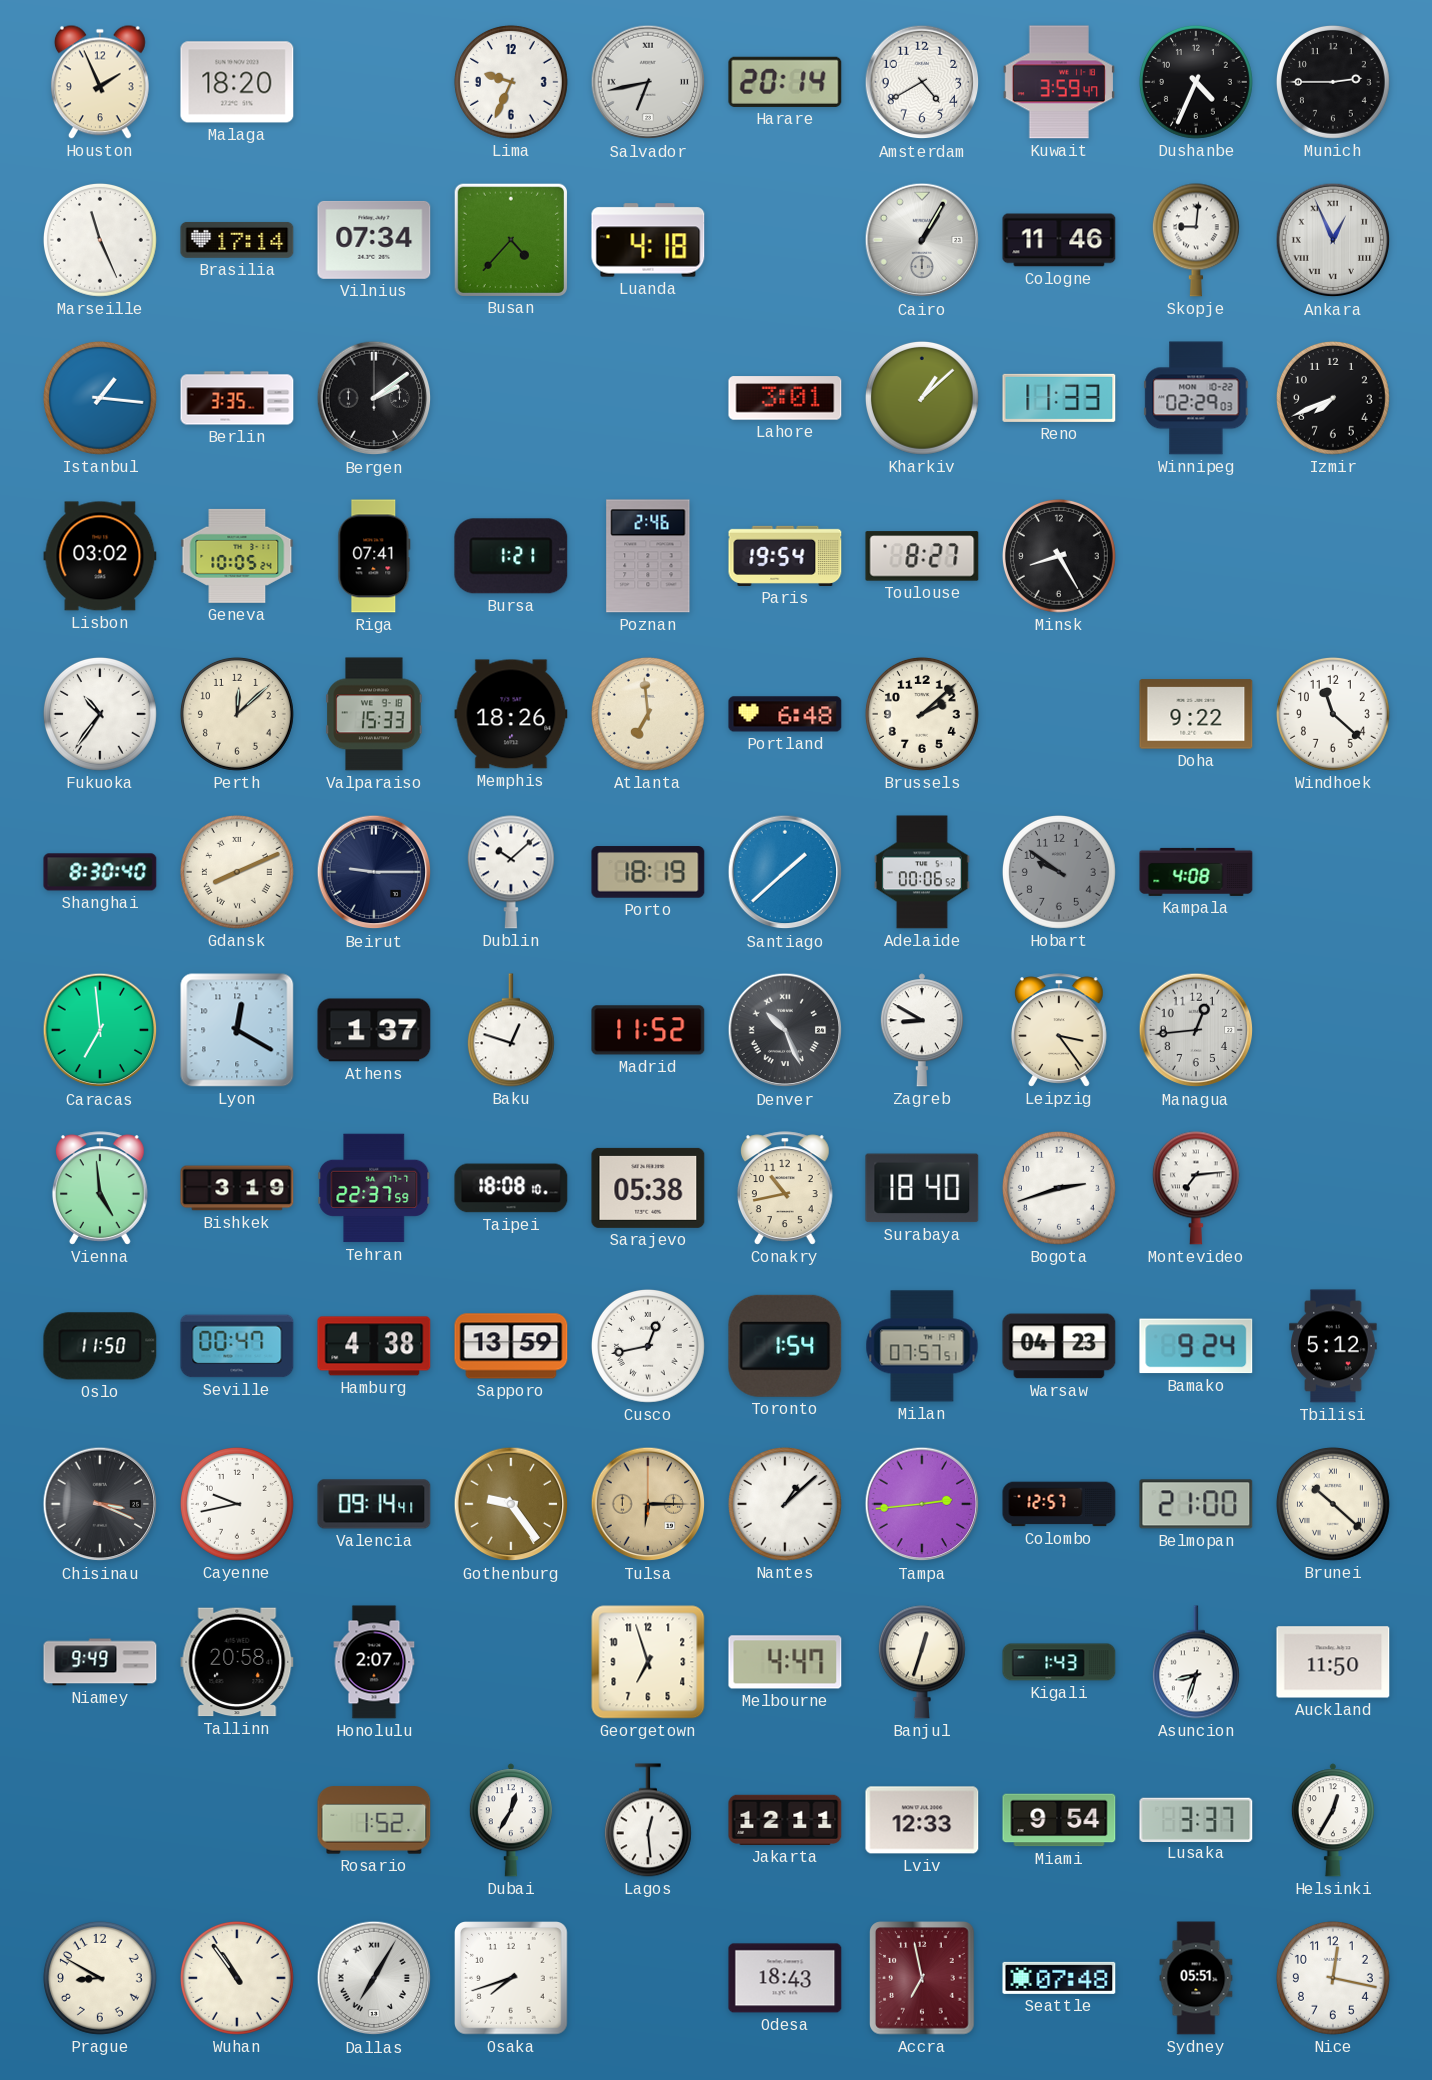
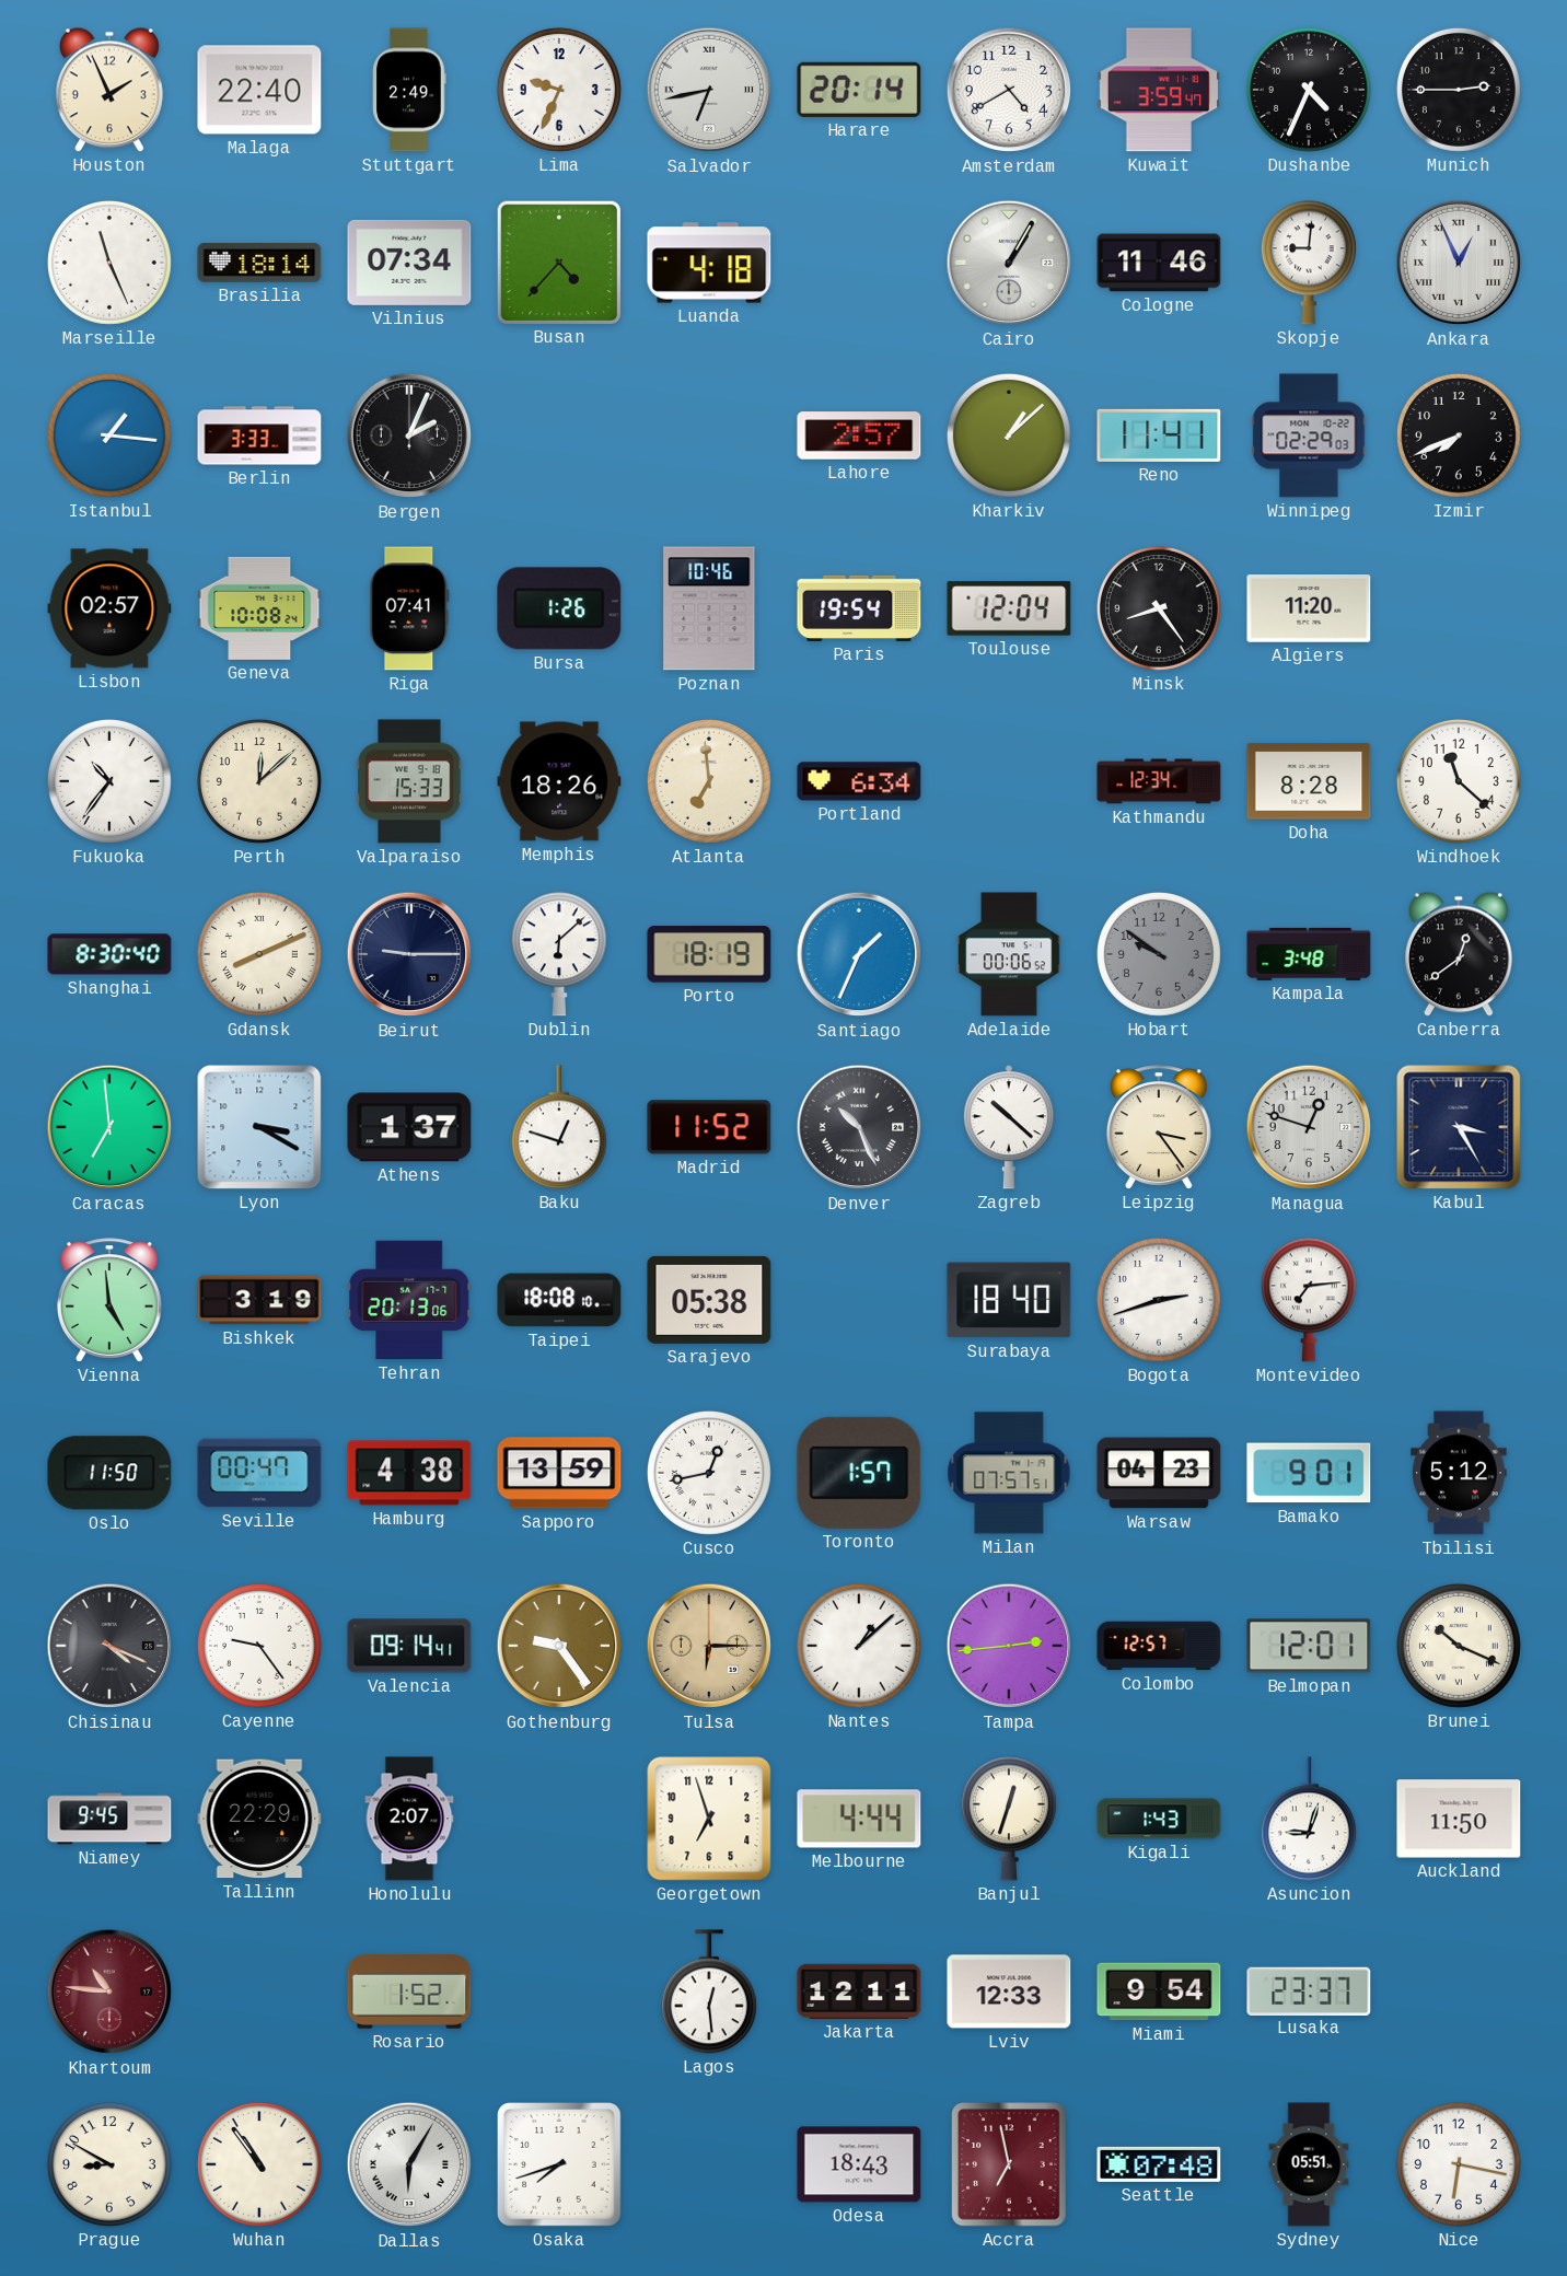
Malaga: 18:20 -> 22:40
Stuttgart: none -> 2:49
Brasilia: 17:14 -> 18:14
Berlin: 3:35 -> 3:33
Bergen: 2:09 -> 2:04
Lahore: 3:01 -> 2:57
Reno: 11:33 -> 11:41
Lisbon: 03:02 -> 02:57
Geneva: 10:05 -> 10:08
Bursa: 1:21 -> 1:26
Poznan: 2:46 -> 10:46
Toulouse: 8:27 -> 12:04
Minsk: 8:25 -> 8:24
Algiers: none -> 11:20
Portland: 6:48 -> 6:34
Brussels: 2:08 -> none
Kathmandu: none -> 12:34
Doha: 9:22 -> 8:28
Dublin: 10:08 -> 6:08
Santiago: 1:38 -> 1:34
Kampala: 4:08 -> 3:48
Canberra: none -> 12:39
Lyon: 12:20 -> 3:20
Zagreb: 8:50 -> 10:22
Managua: 12:44 -> 12:48
Kabul: none -> 3:25
Tehran: 22:37 -> 20:13
Conakry: 10:43 -> none
Toronto: 1:54 -> 1:57
Bamako: 9:24 -> 9:01
Chisinau: 3:19 -> 4:19
Cayenne: 9:43 -> 9:24
Belmopan: 21:00 -> 12:01
Brunei: 10:22 -> 10:19
Niamey: 9:49 -> 9:45
Tallinn: 20:58 -> 22:29
Melbourne: 4:47 -> 4:44
Asuncion: 8:33 -> 9:03
Khartoum: none -> 10:46
Dubai: 12:35 -> none
Lusaka: 3:37 -> 23:37
Helsinki: 12:35 -> none
Dallas: 7:05 -> 6:05
Nice: 12:17 -> 6:17
